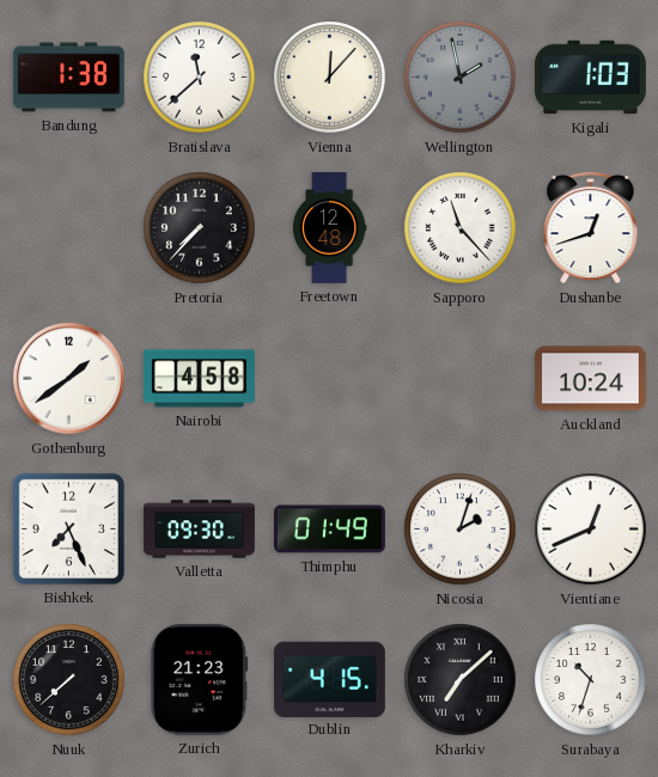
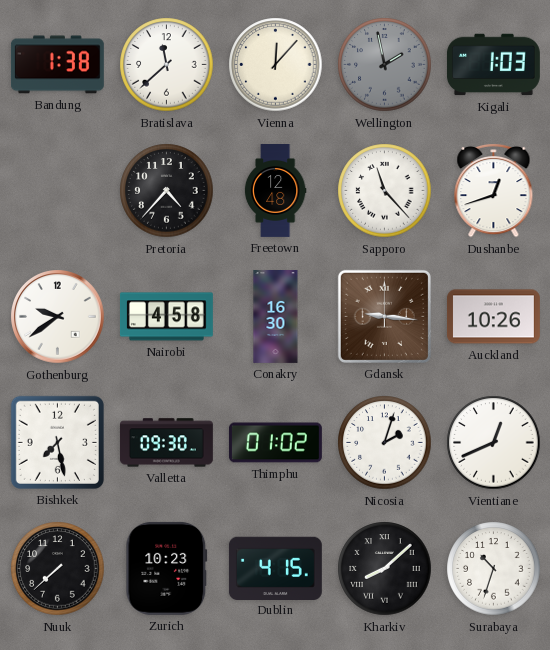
Pretoria: 7:37 -> 4:37
Gothenburg: 1:39 -> 9:39
Conakry: none -> 16:30
Gdansk: none -> 9:16
Auckland: 10:24 -> 10:26
Bishkek: 7:26 -> 7:28
Thimphu: 01:49 -> 01:02
Zurich: 21:23 -> 10:23
Kharkiv: 7:08 -> 8:08
